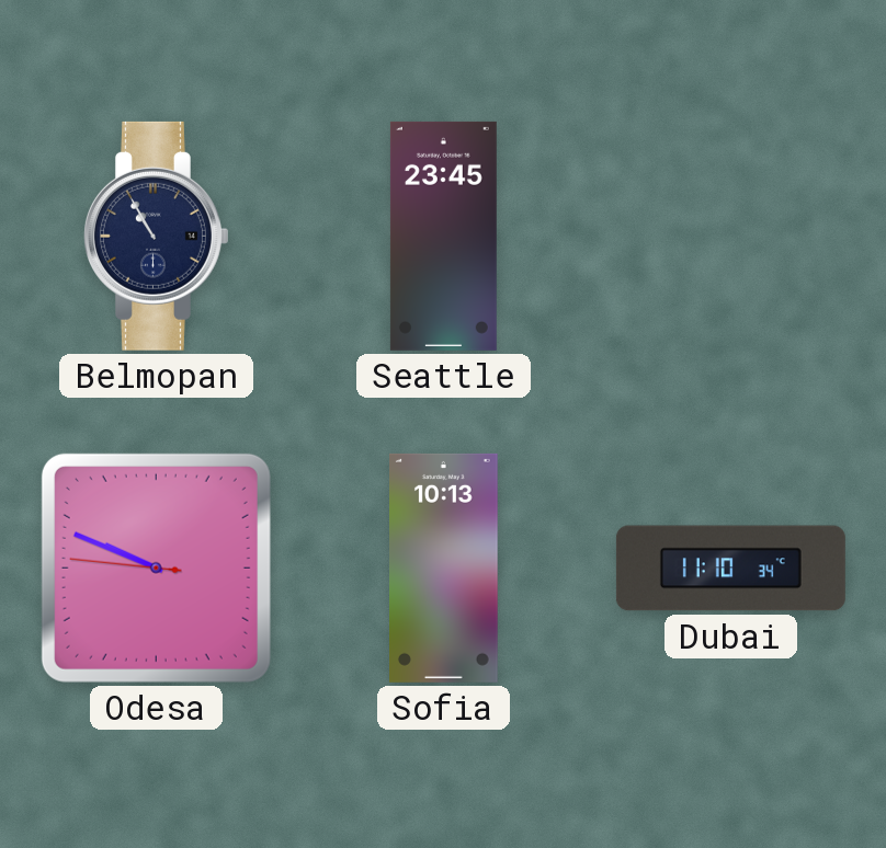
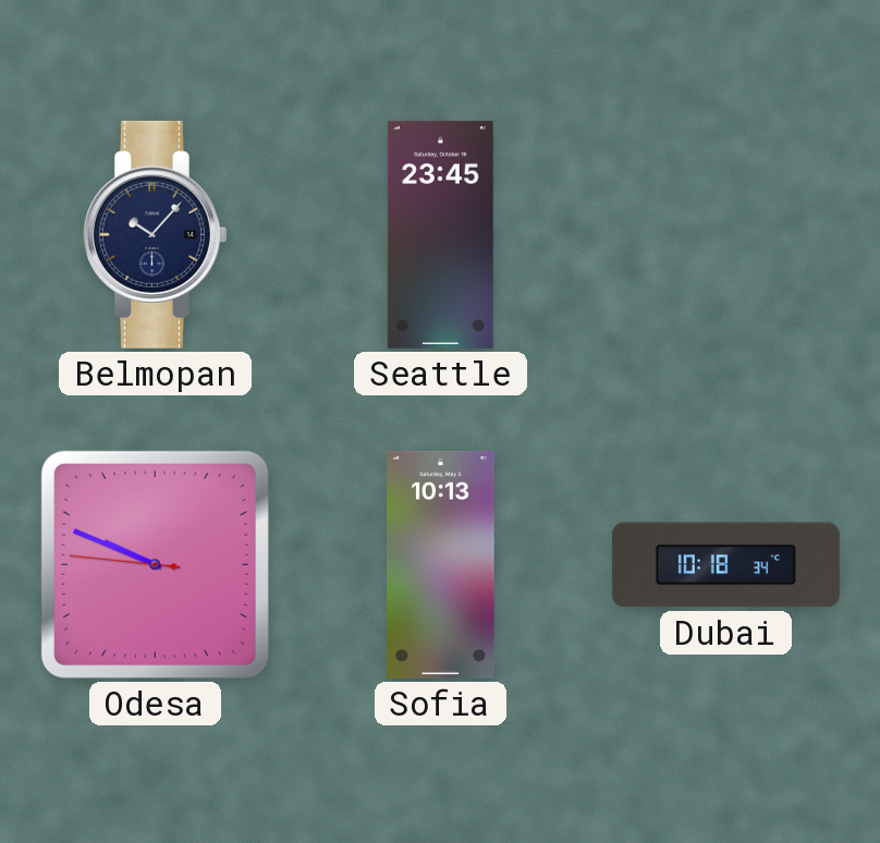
Belmopan: 10:55 -> 10:07
Dubai: 11:10 -> 10:18
